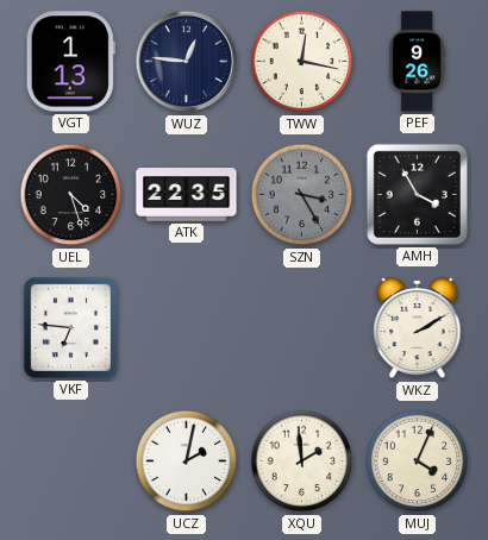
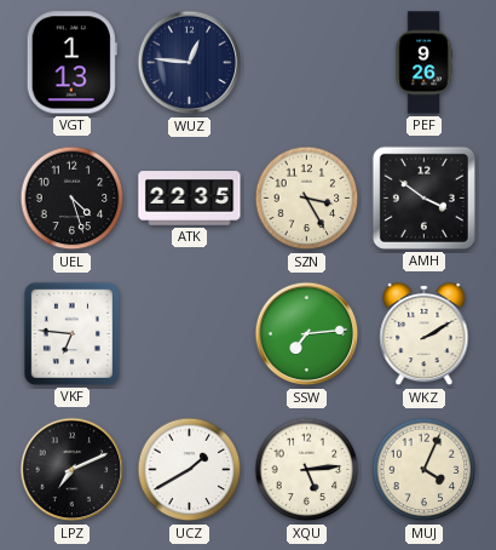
TWW: 12:17 -> none
SZN dial: grey -> cream
AMH: 3:55 -> 3:51
SSW: none -> 7:14
LPZ: none -> 7:11
UCZ: 2:02 -> 1:40
XQU: 1:59 -> 5:14
